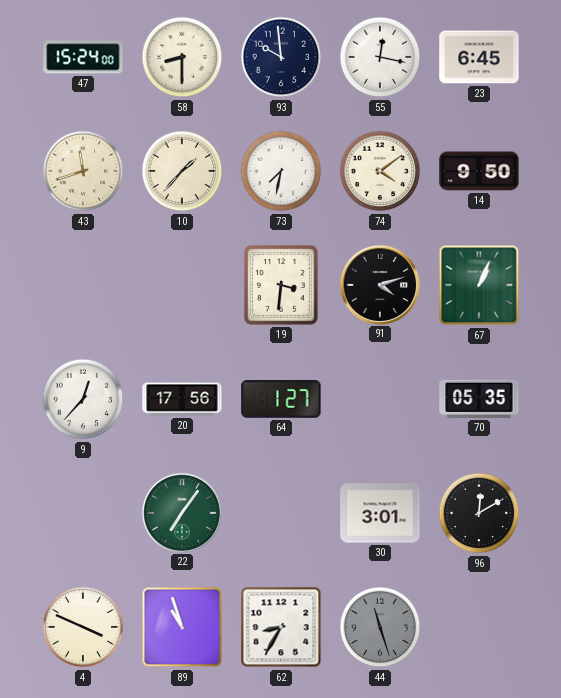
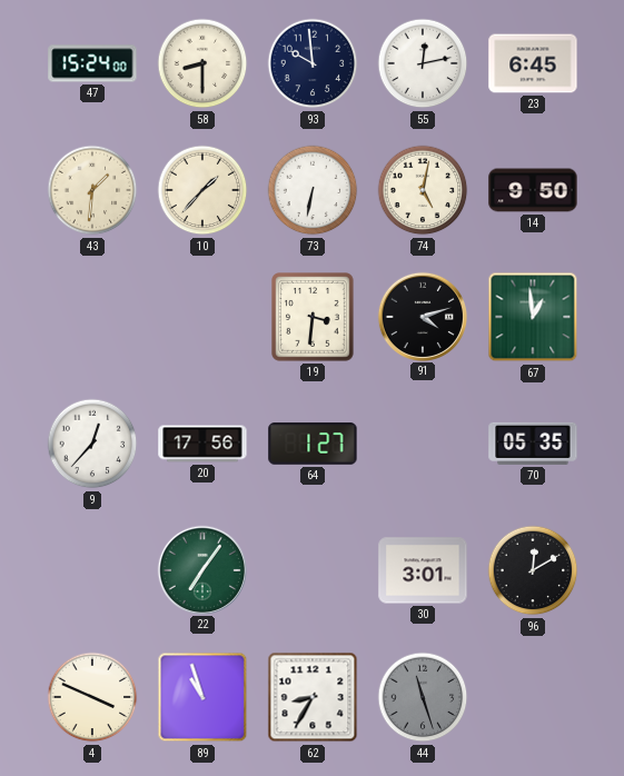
55: 12:17 -> 12:13
43: 11:42 -> 1:31
73: 7:32 -> 6:32
74: 4:09 -> 5:02
67: 1:04 -> 12:59
